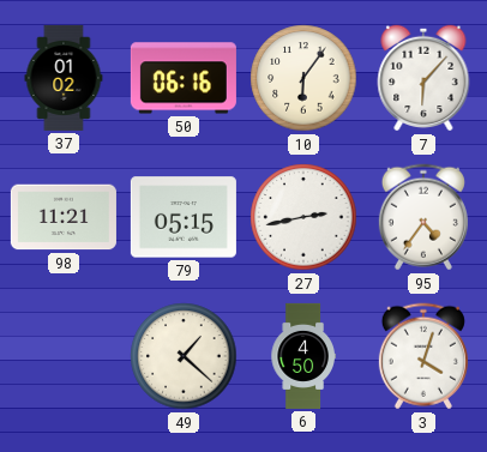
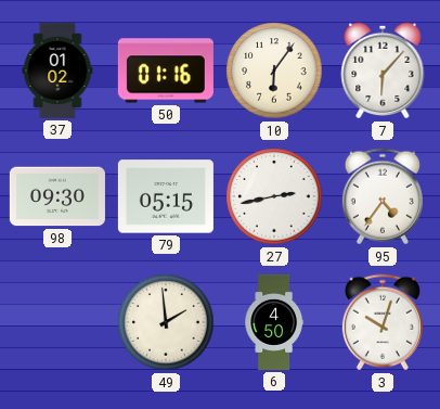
50: 06:16 -> 01:16
98: 11:21 -> 09:30
49: 1:22 -> 1:59
3: 4:03 -> 10:03
